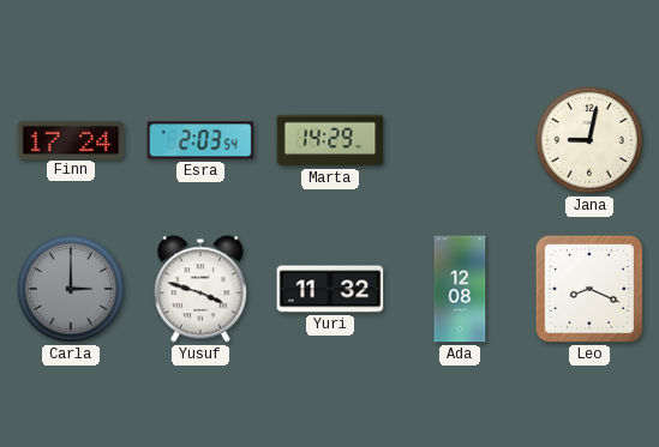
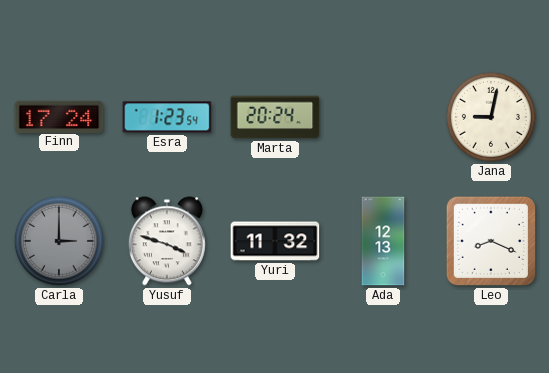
Esra: 2:03 -> 1:23
Marta: 14:29 -> 20:24
Ada: 12:08 -> 12:13
